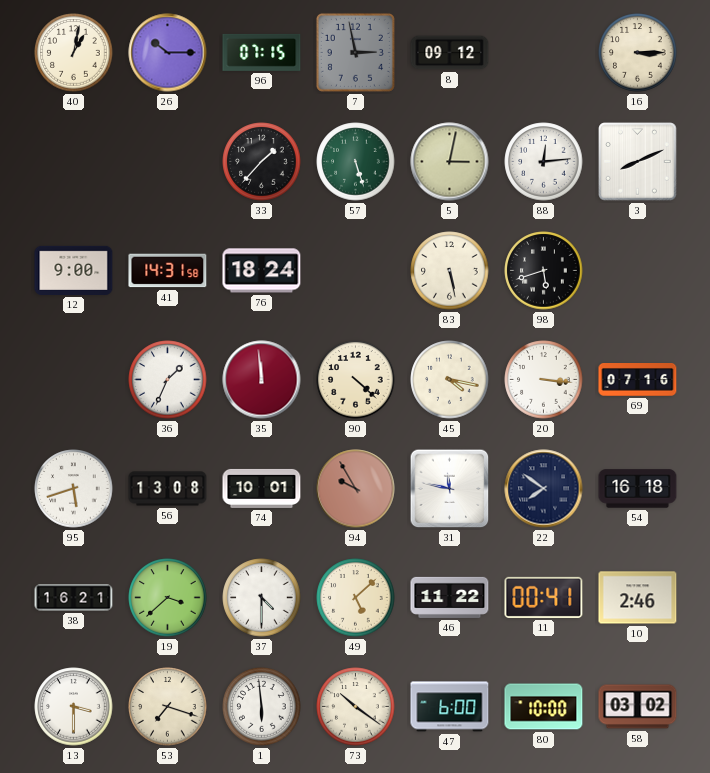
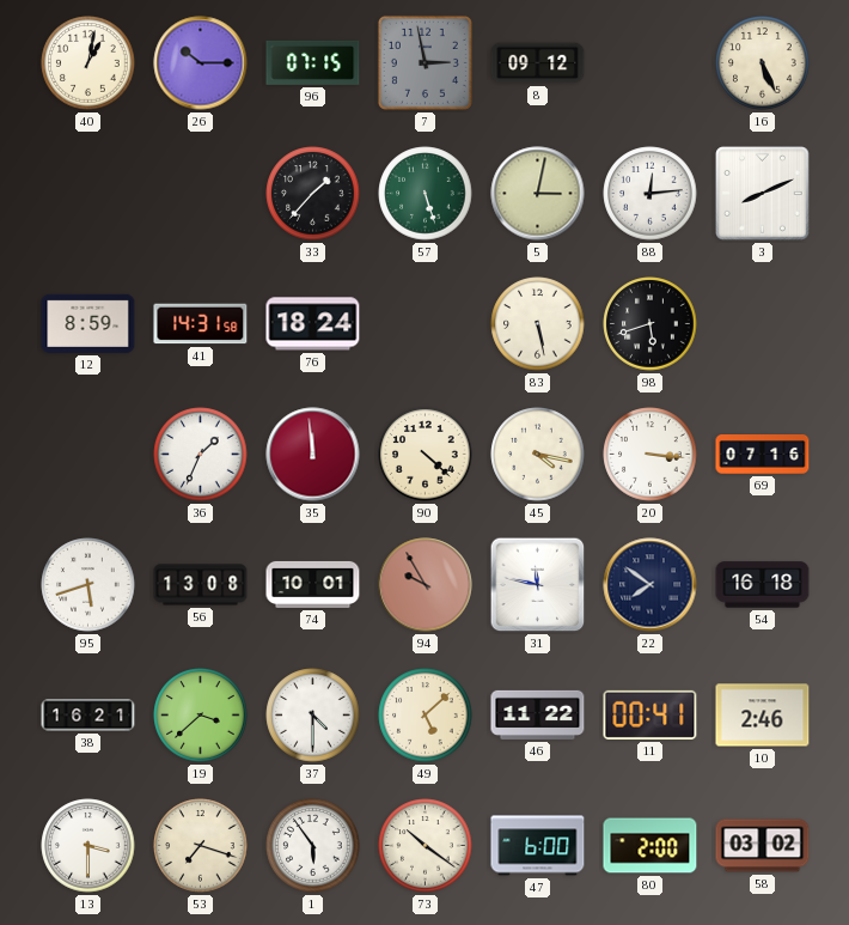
16: 3:15 -> 5:26
12: 9:00 -> 8:59
1: 5:59 -> 5:54
80: 10:00 -> 2:00
